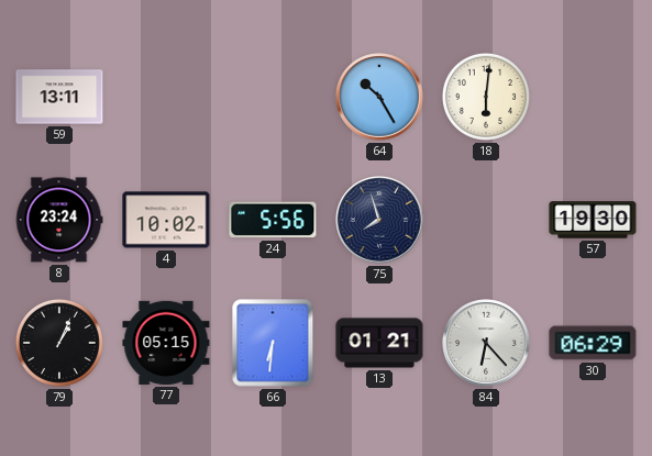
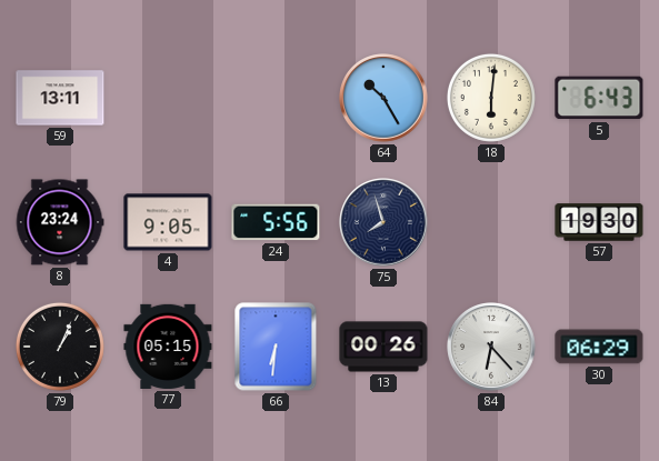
5: none -> 6:43
4: 10:02 -> 9:05
13: 01:21 -> 00:26
